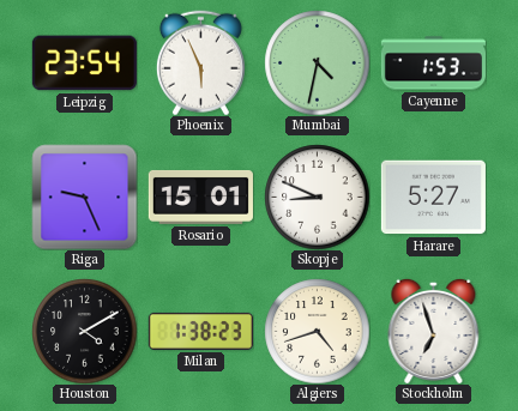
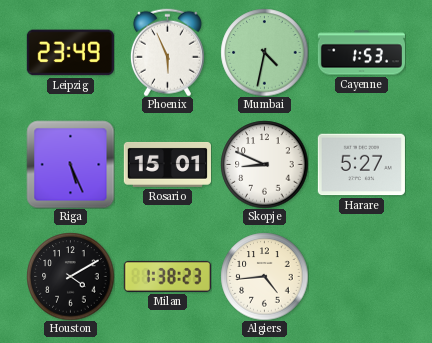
Leipzig: 23:54 -> 23:49
Riga: 9:26 -> 5:26
Algiers: 4:42 -> 4:44
Stockholm: 6:57 -> none
